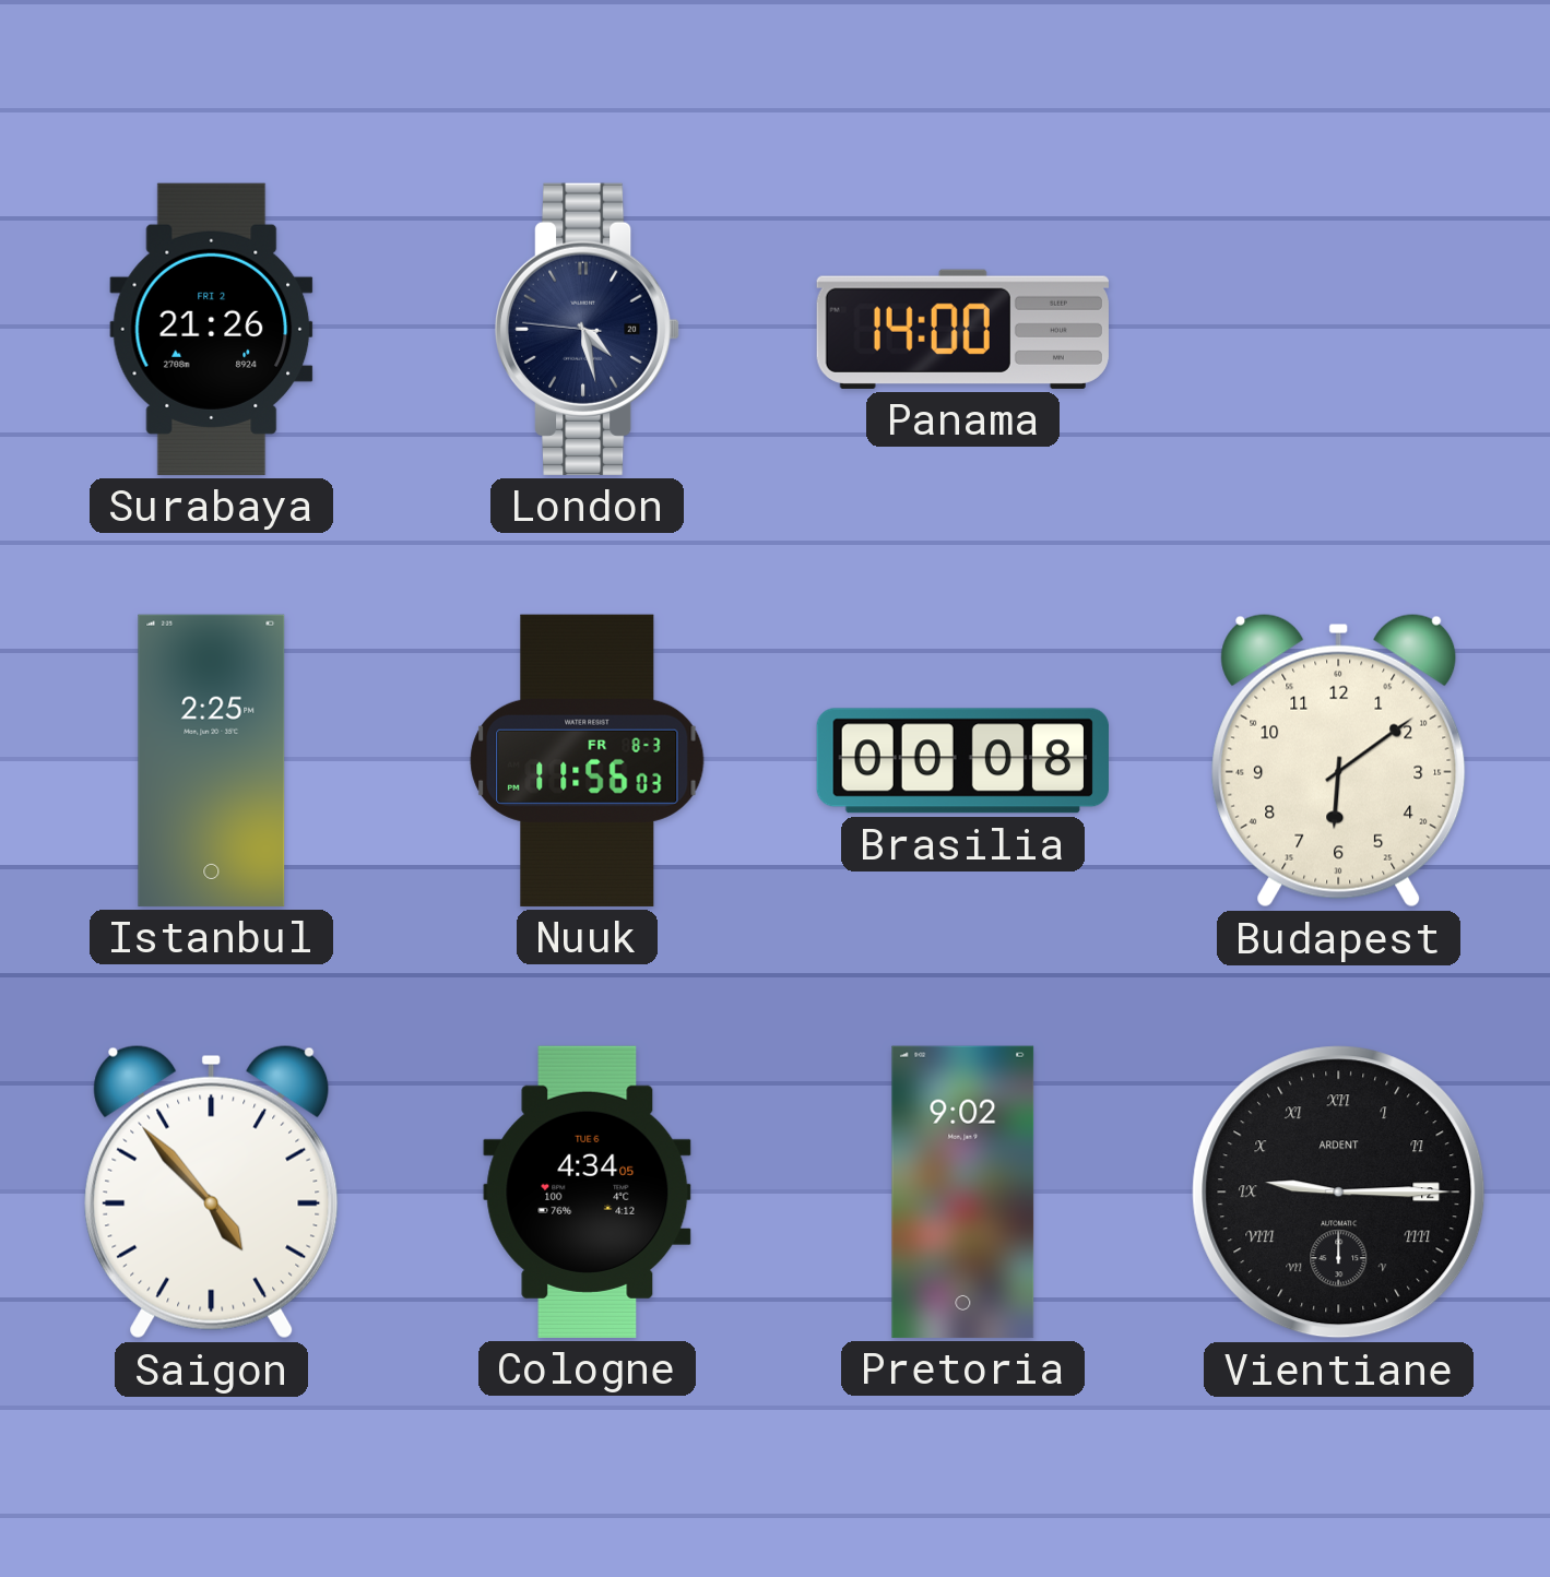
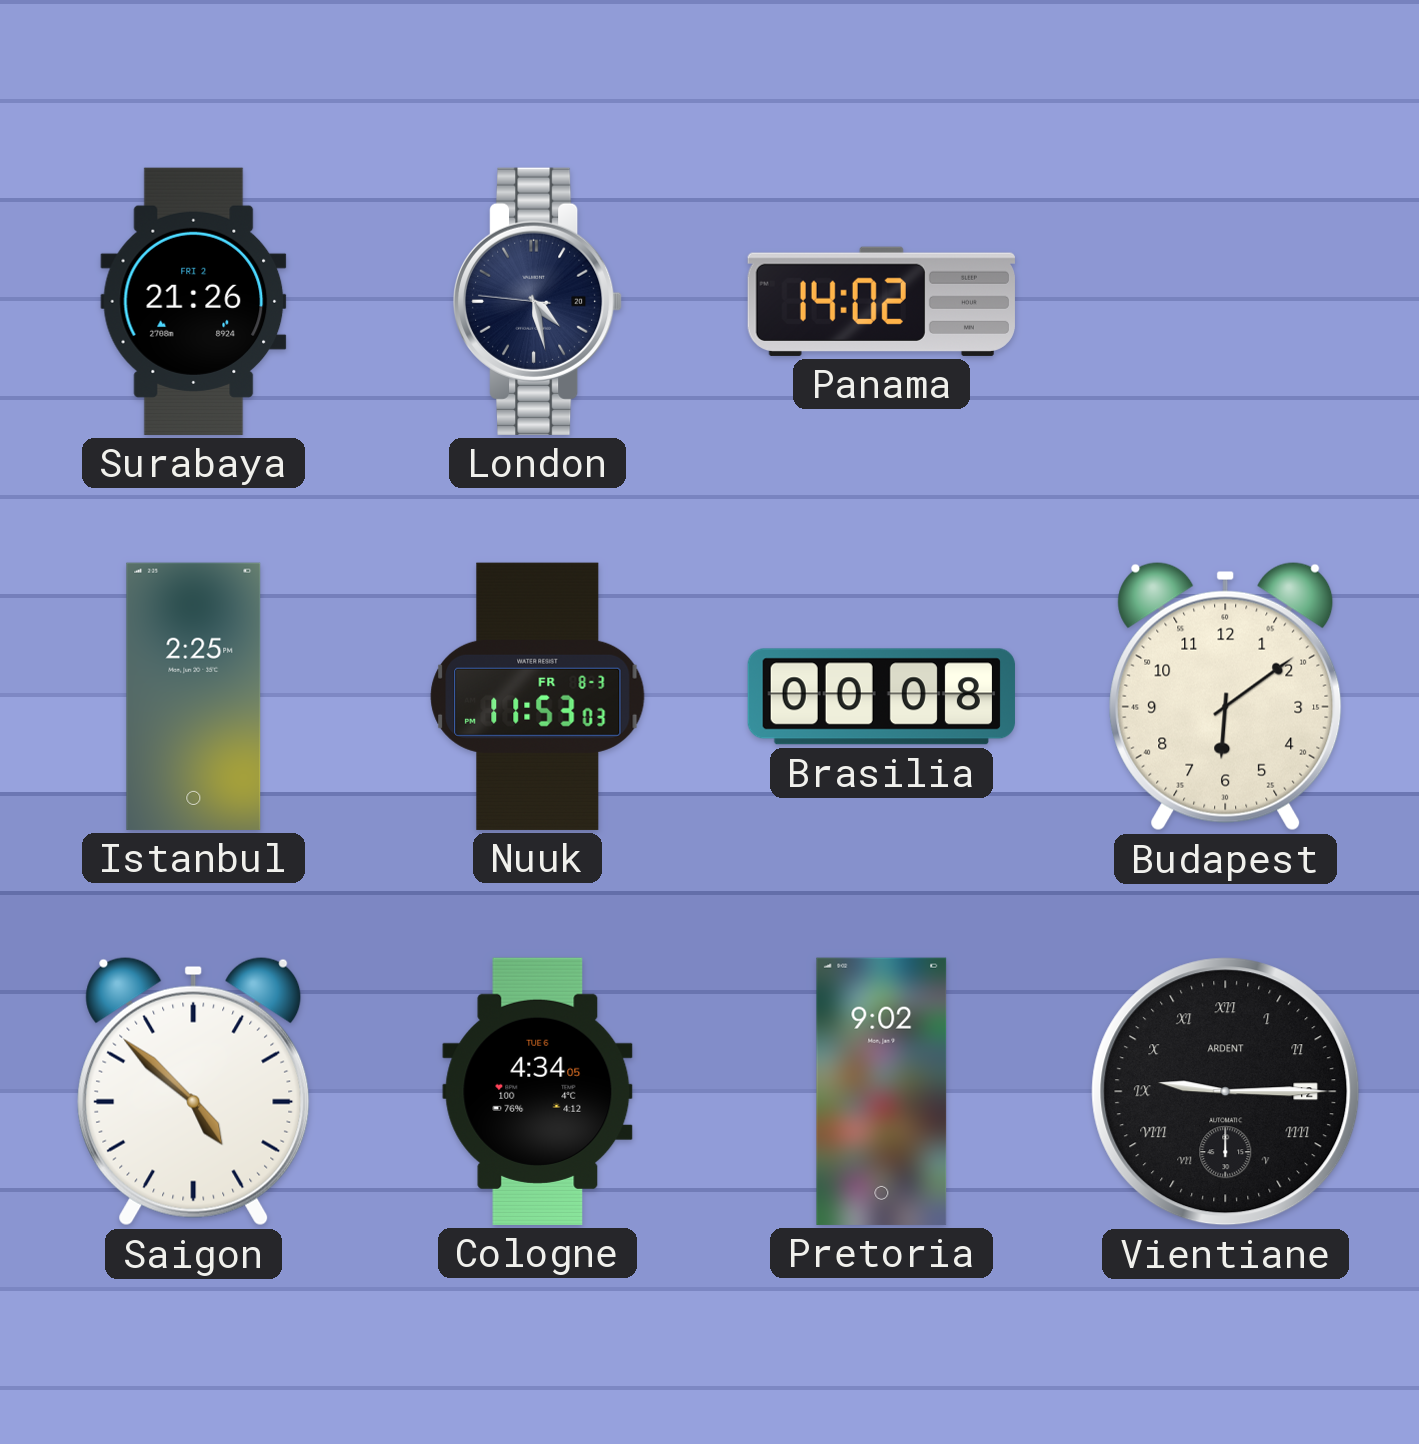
Panama: 14:00 -> 14:02
Nuuk: 11:56 -> 11:53
Saigon: 4:53 -> 4:52
